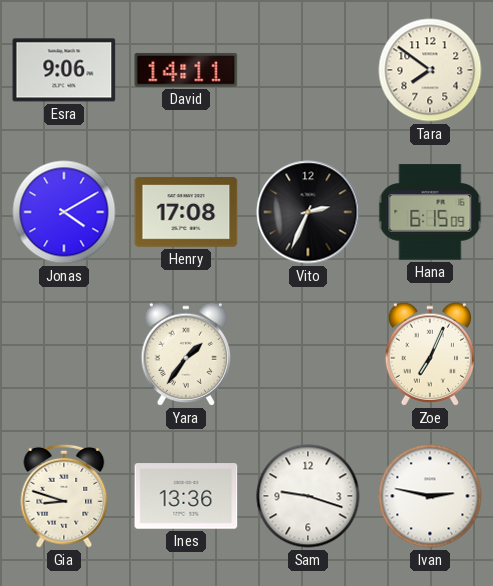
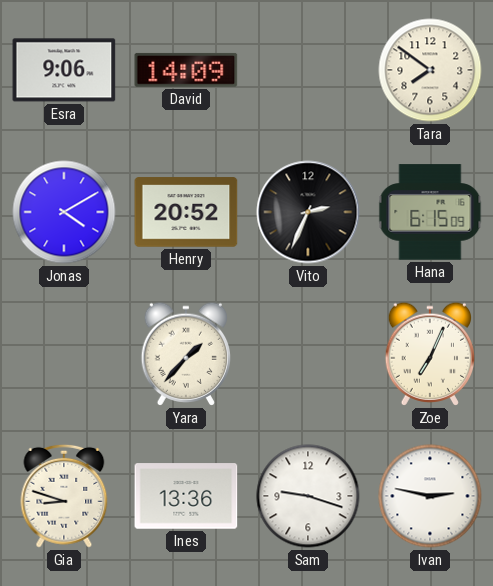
David: 14:11 -> 14:09
Henry: 17:08 -> 20:52
Yara: 1:36 -> 1:37
